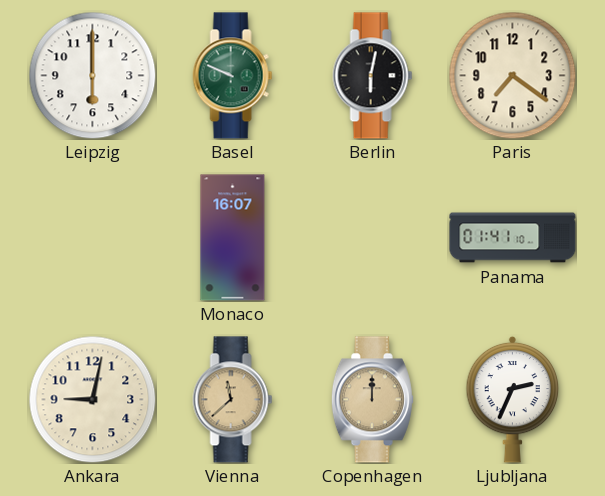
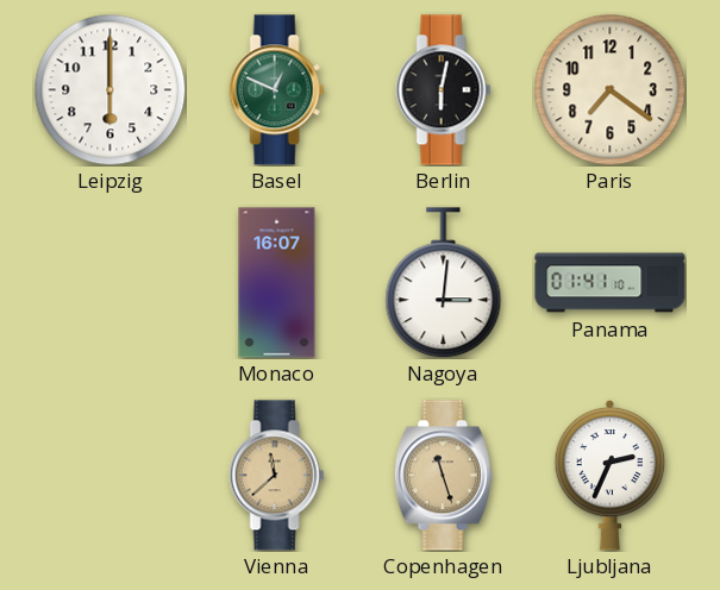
Basel: 9:49 -> 12:49
Nagoya: none -> 3:01
Ankara: 9:02 -> none
Copenhagen: 12:00 -> 11:27
